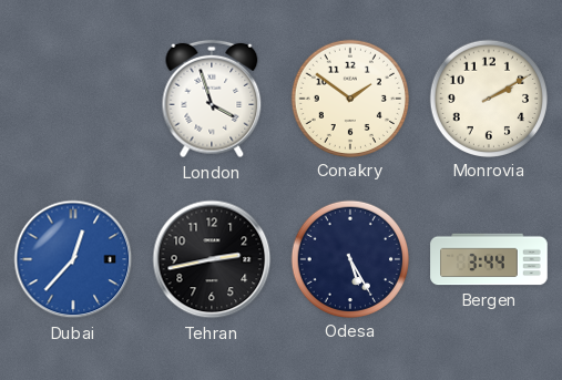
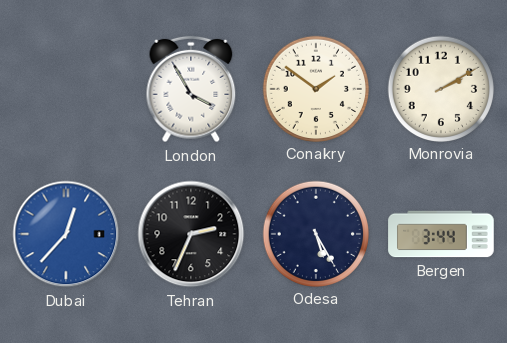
London: 3:57 -> 3:55
Tehran: 2:43 -> 2:34
